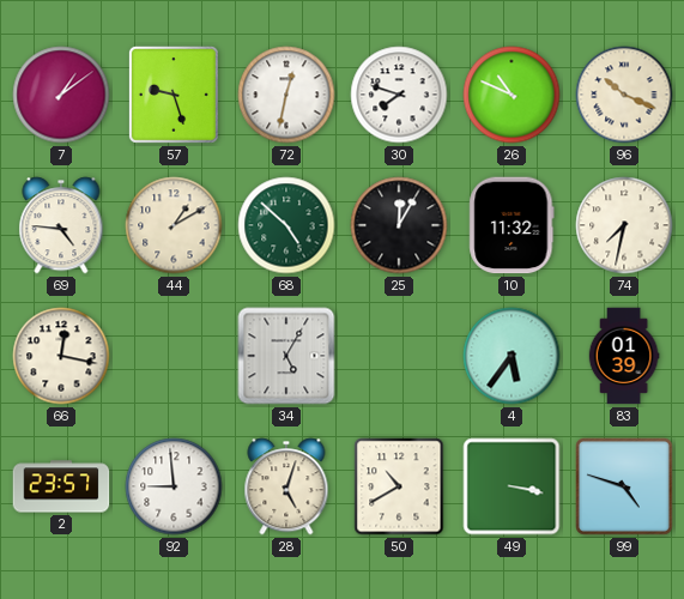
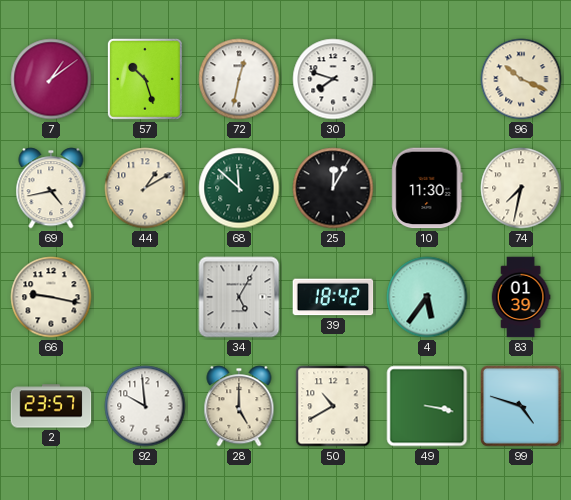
57: 9:27 -> 10:27
26: 10:49 -> none
69: 4:46 -> 4:43
68: 4:52 -> 11:52
10: 11:32 -> 11:30
66: 12:17 -> 9:17
39: none -> 18:42
92: 8:59 -> 9:59
28: 5:03 -> 5:00
